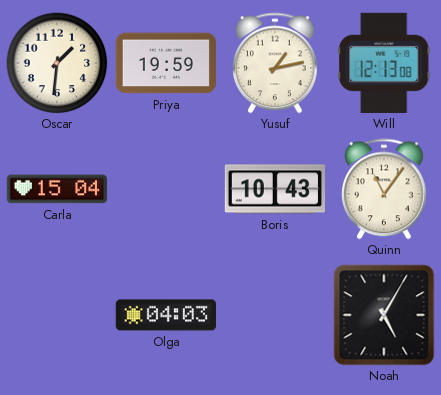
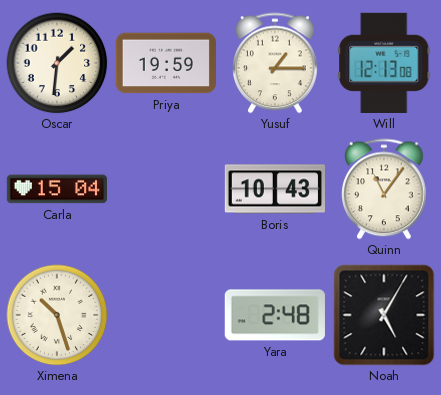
Yusuf: 1:13 -> 1:15
Ximena: none -> 10:27
Olga: 04:03 -> none
Yara: none -> 2:48
